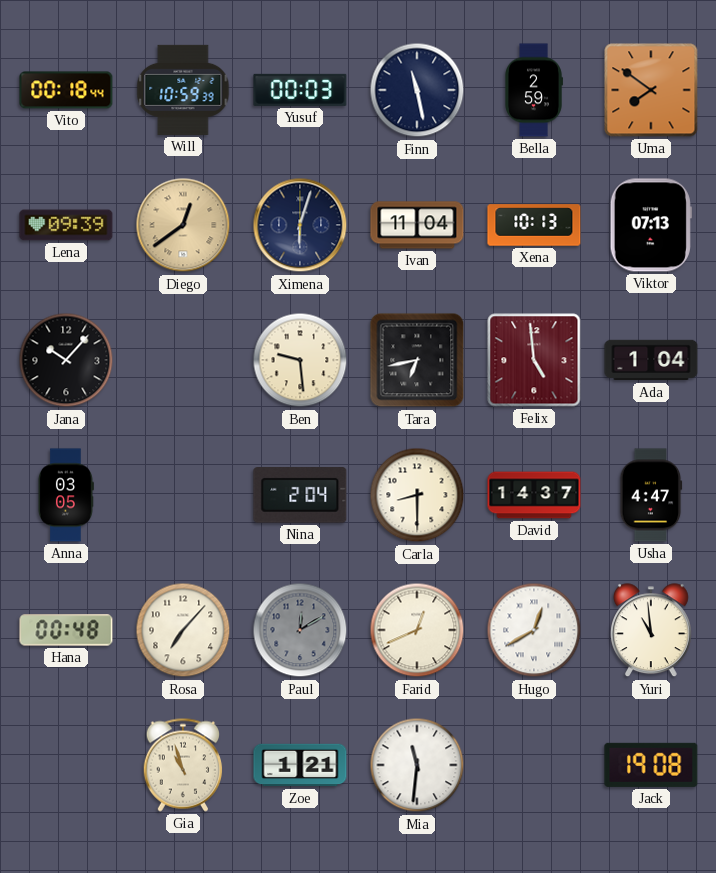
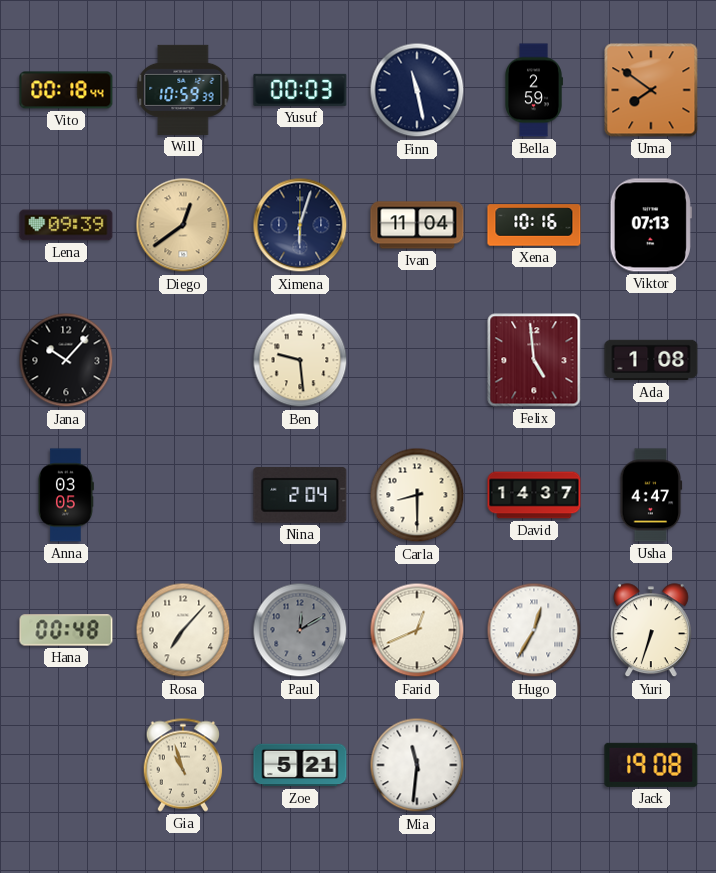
Xena: 10:13 -> 10:16
Tara: 6:43 -> none
Ada: 1:04 -> 1:08
Hugo: 12:40 -> 12:35
Yuri: 10:59 -> 6:33
Zoe: 1:21 -> 5:21
